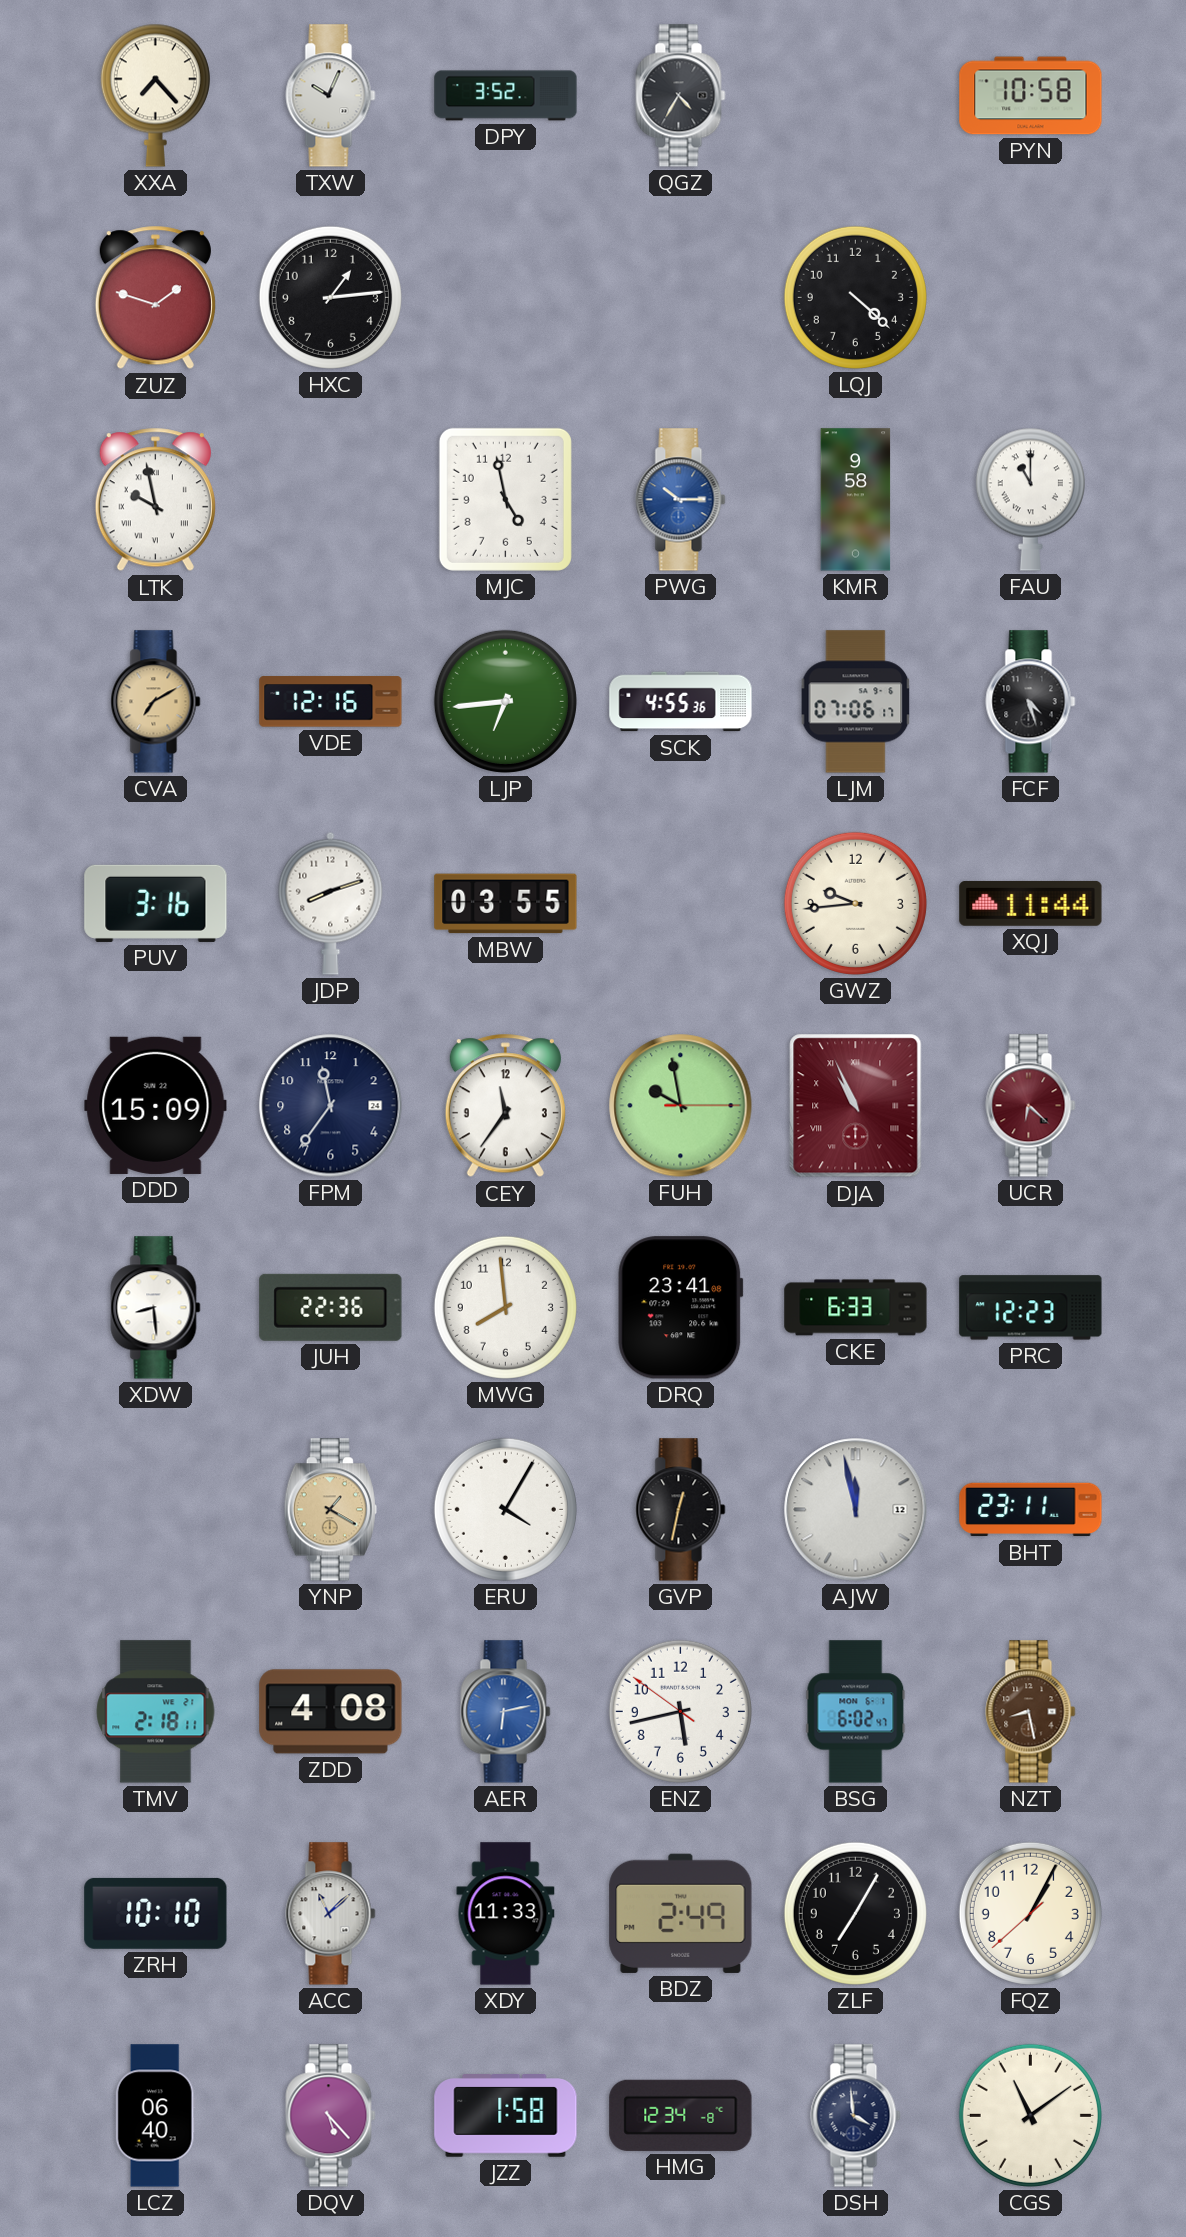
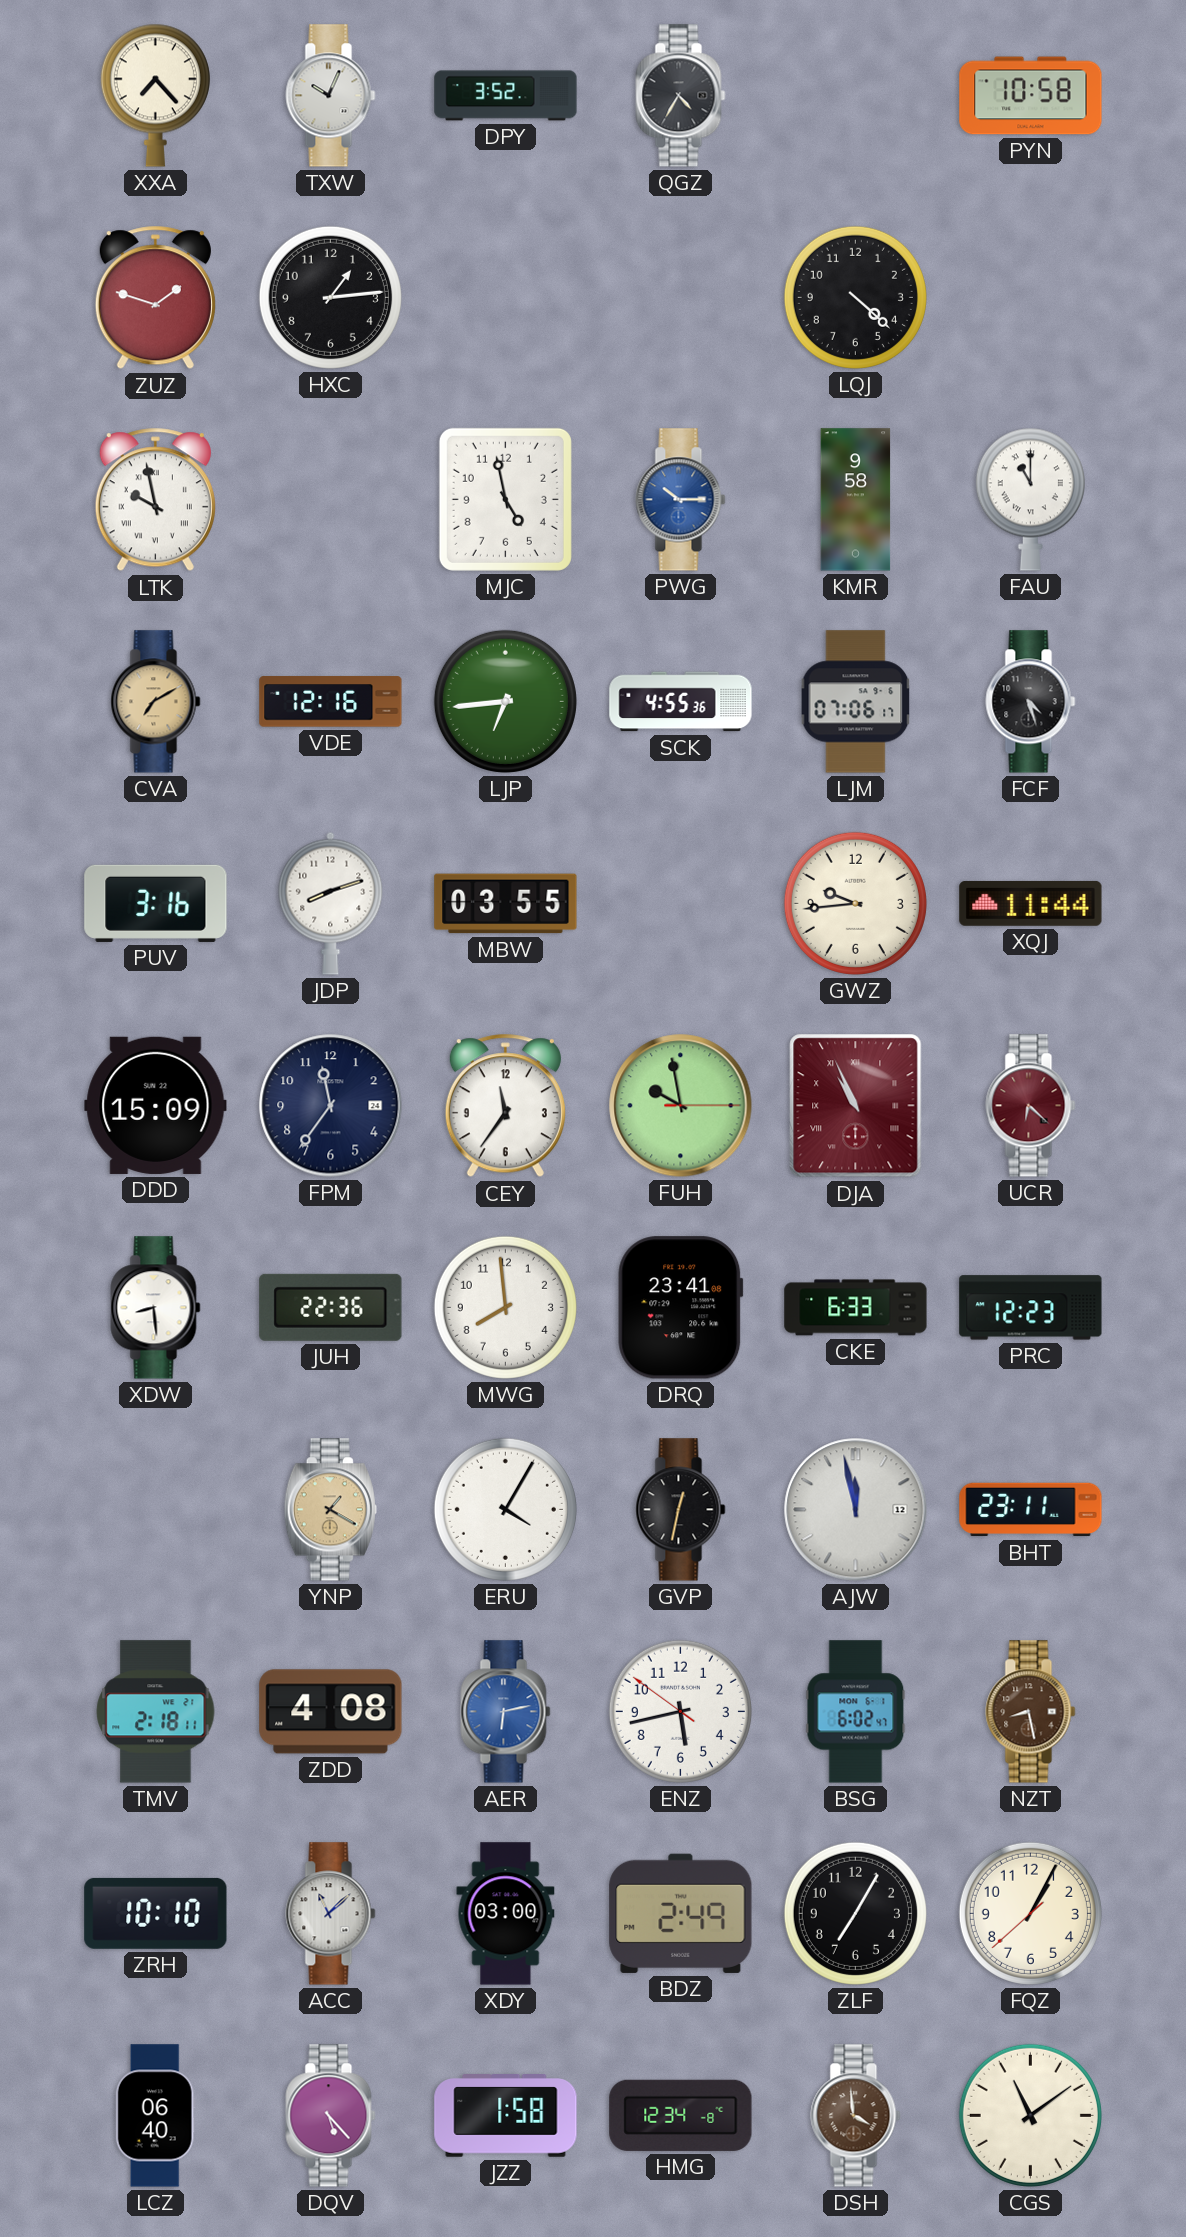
XDY: 11:33 -> 03:00
DSH dial: navy -> brown
